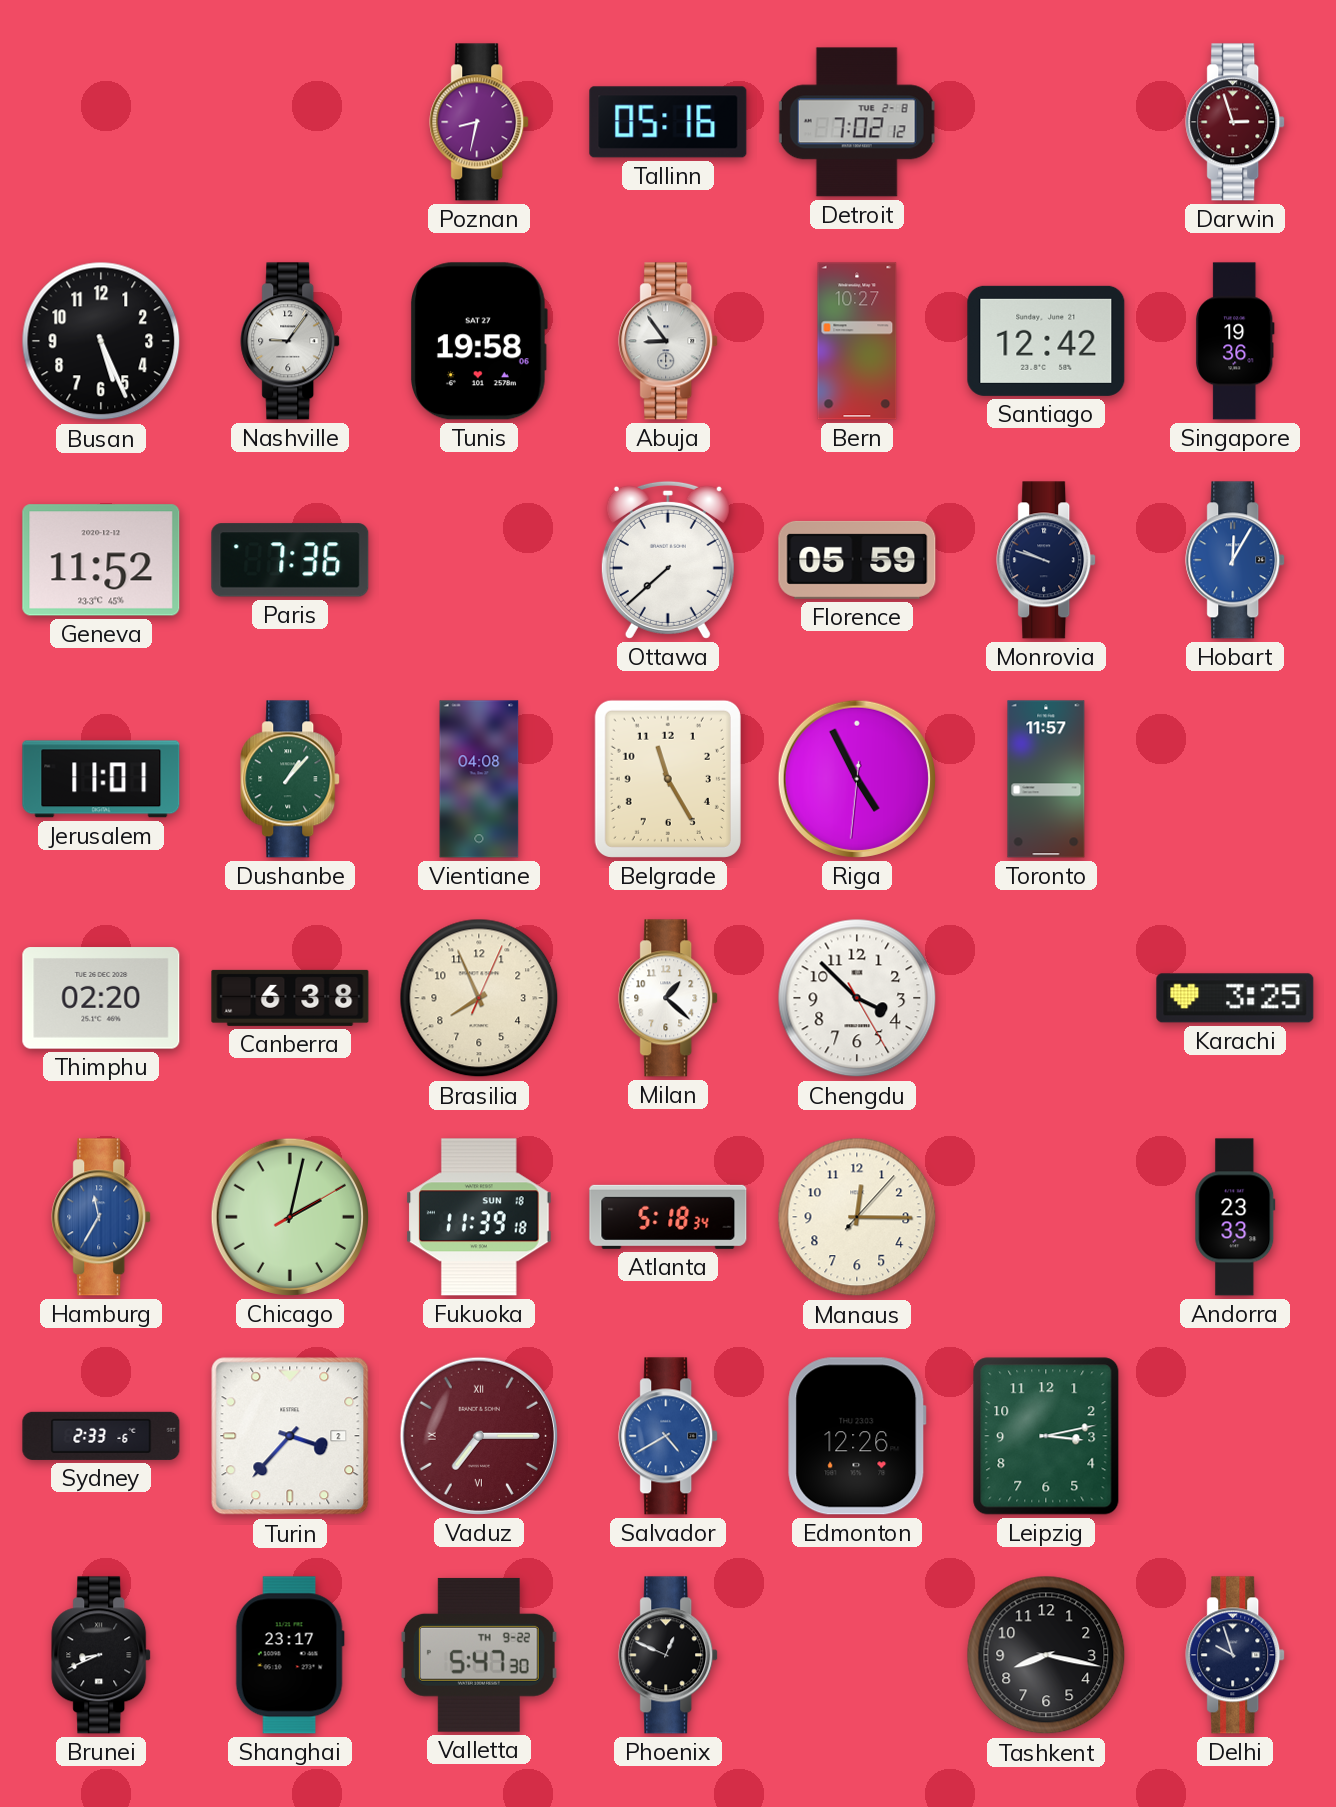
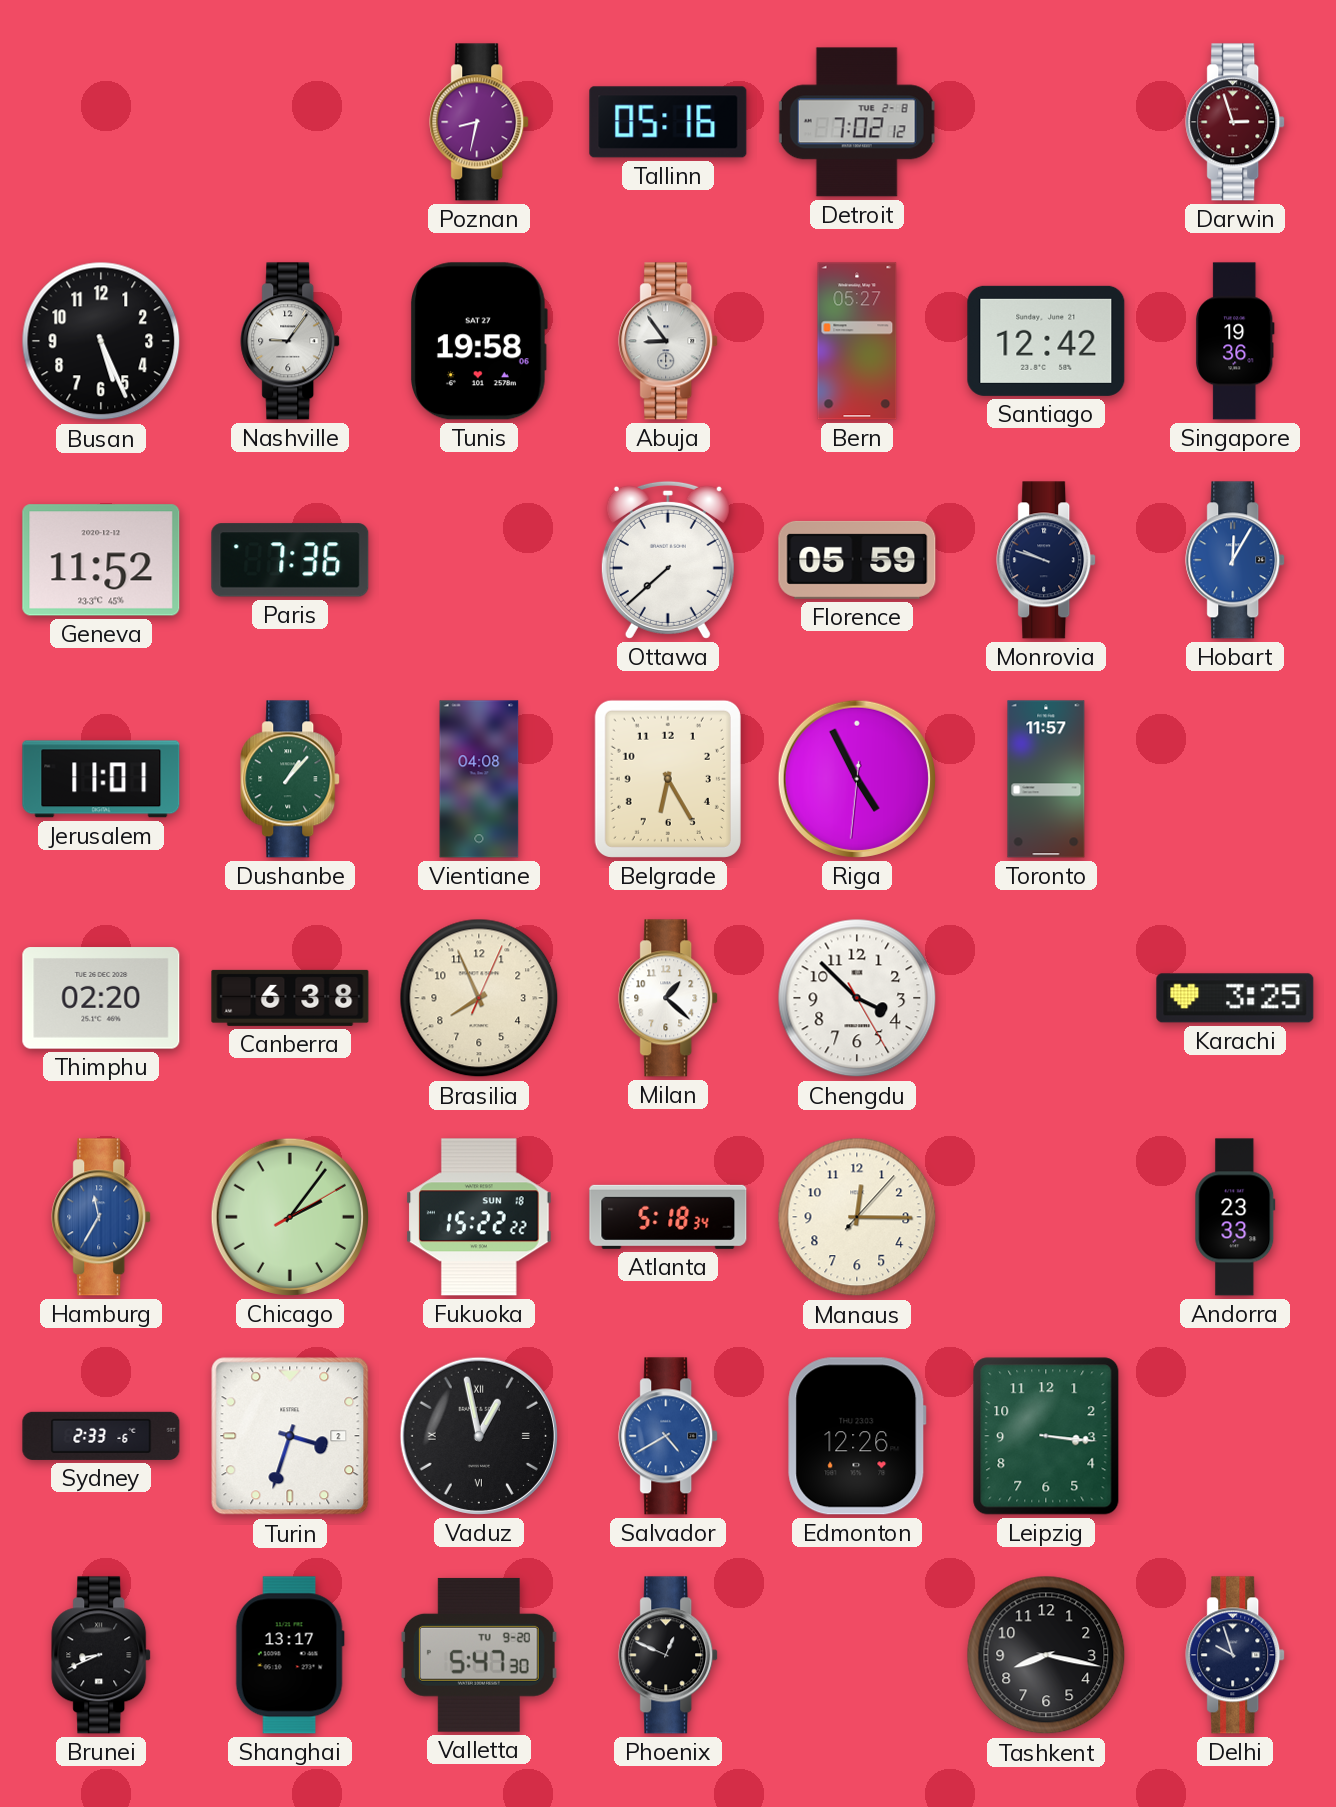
Bern: 10:27 -> 05:27
Belgrade: 11:25 -> 6:25
Chicago: 2:02 -> 2:06
Fukuoka: 11:39 -> 15:22
Turin: 3:37 -> 3:33
Vaduz: 7:15 -> 12:58
Vaduz dial: burgundy -> black
Leipzig: 3:13 -> 3:16
Shanghai: 23:17 -> 13:17
Valletta date: TH 9-22 -> TU 9-20
